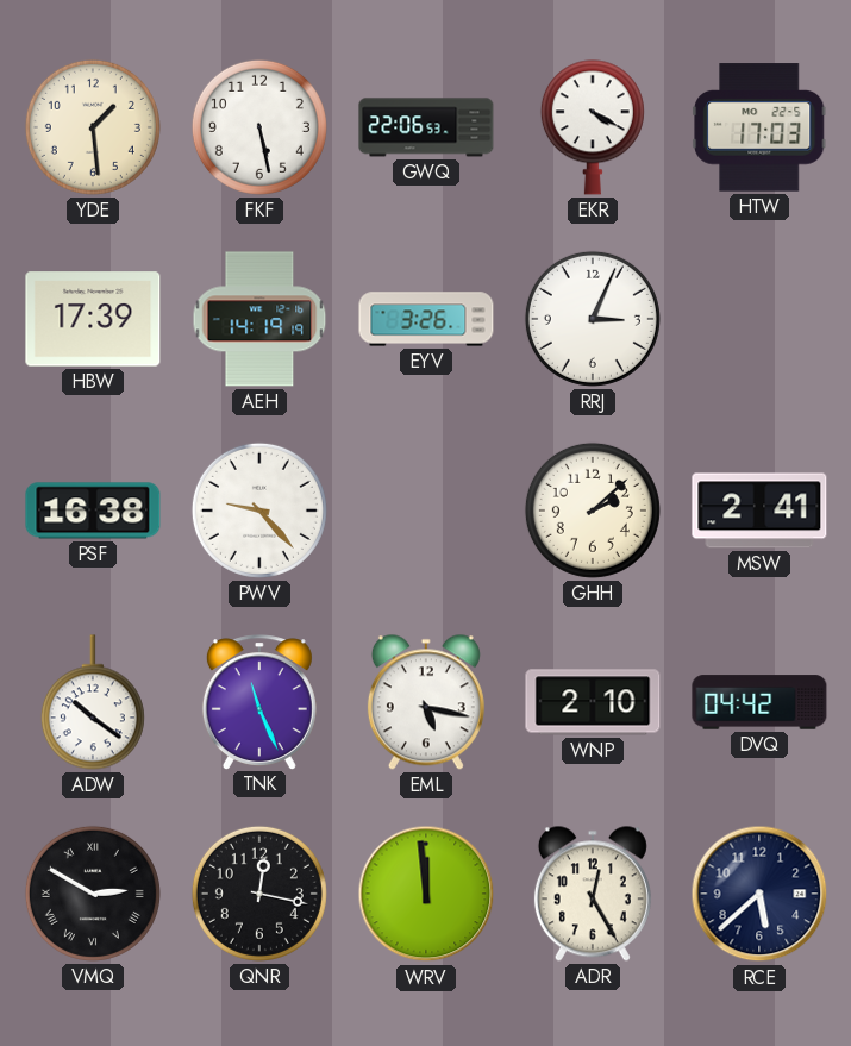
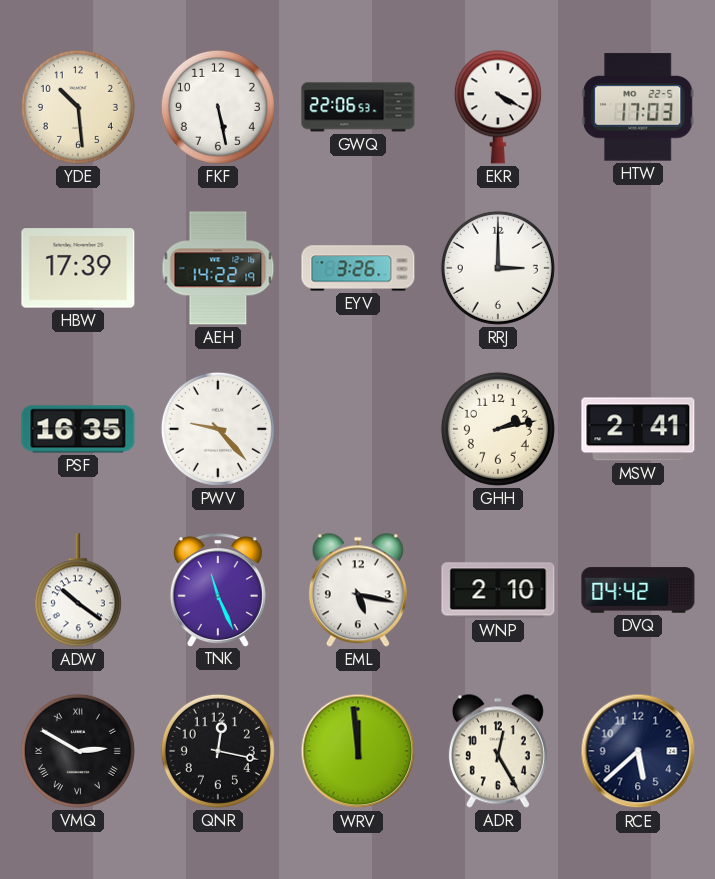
YDE: 1:29 -> 10:29
AEH: 14:19 -> 14:22
RRJ: 3:04 -> 3:00
PSF: 16:38 -> 16:35
GHH: 2:08 -> 2:13
